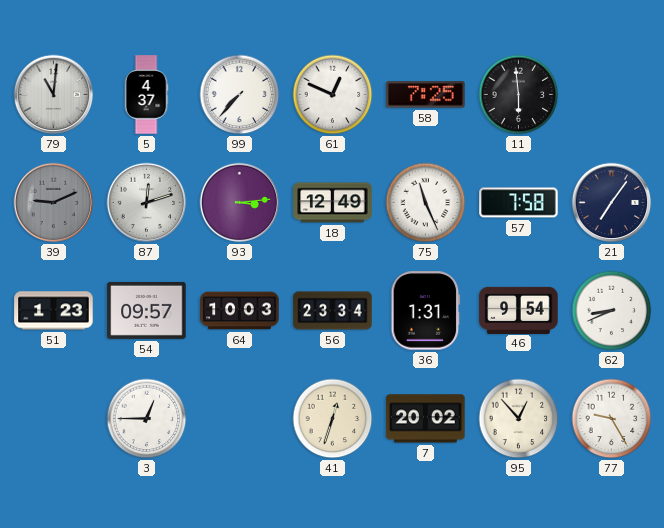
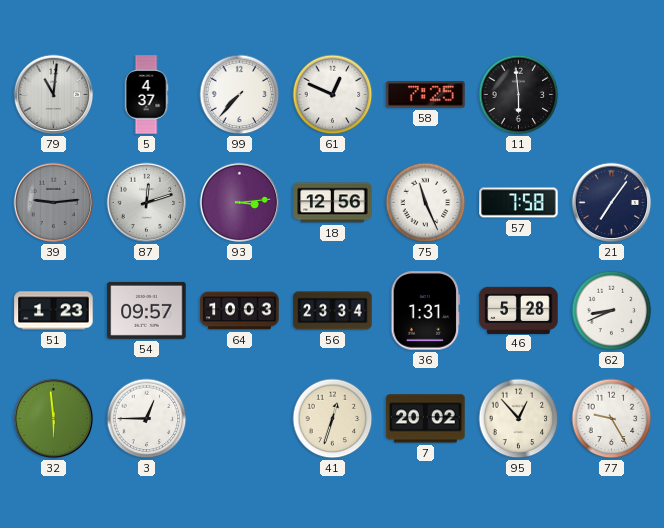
39: 9:11 -> 9:14
18: 12:49 -> 12:56
46: 9:54 -> 5:28
32: none -> 5:59
